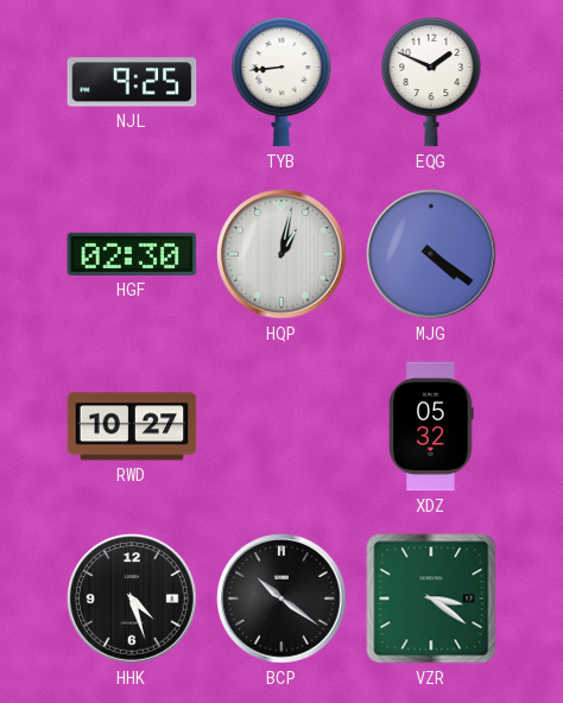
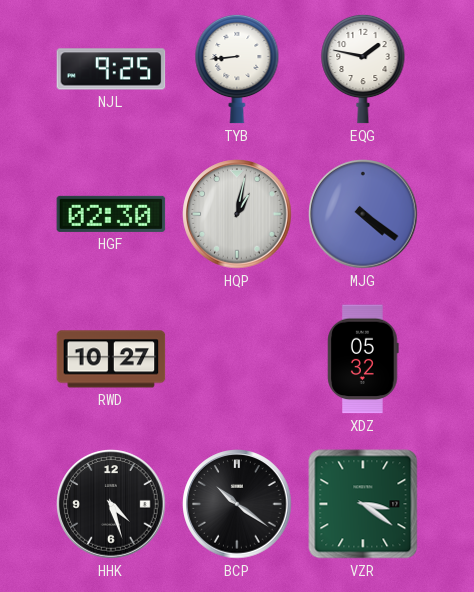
EQG: 1:49 -> 1:47
